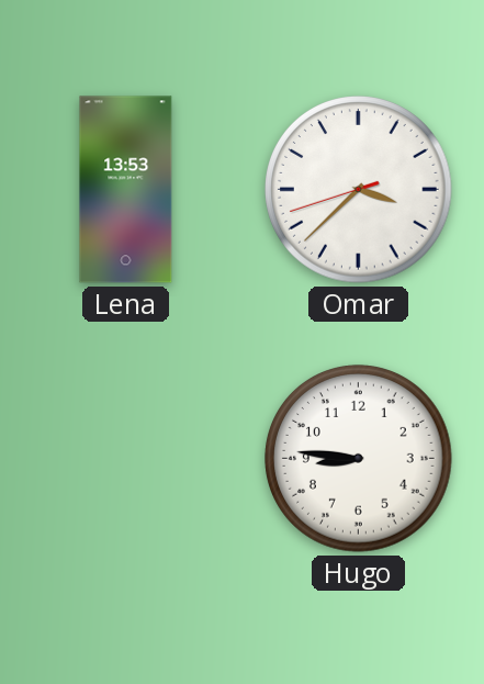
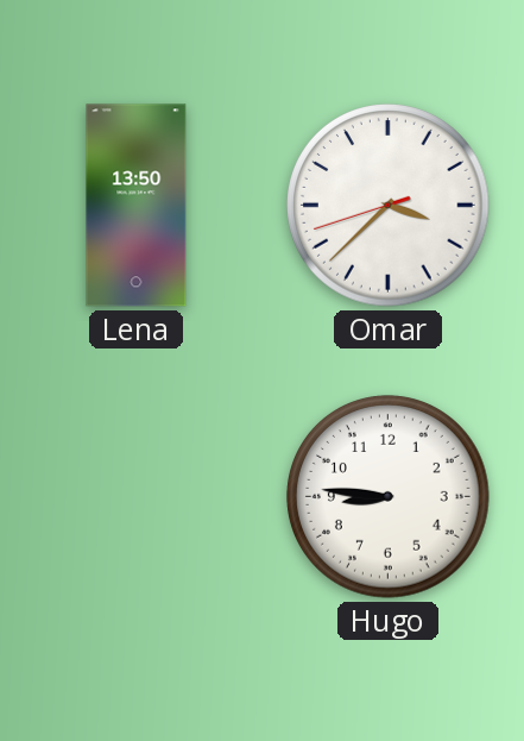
Lena: 13:53 -> 13:50
